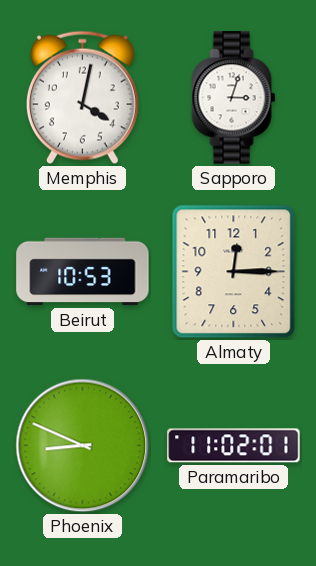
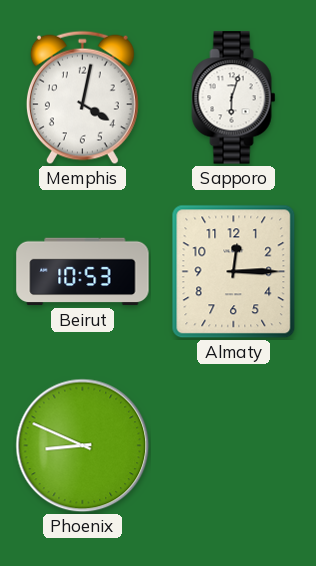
Sapporo: 3:03 -> 6:03
Paramaribo: 11:02 -> none
